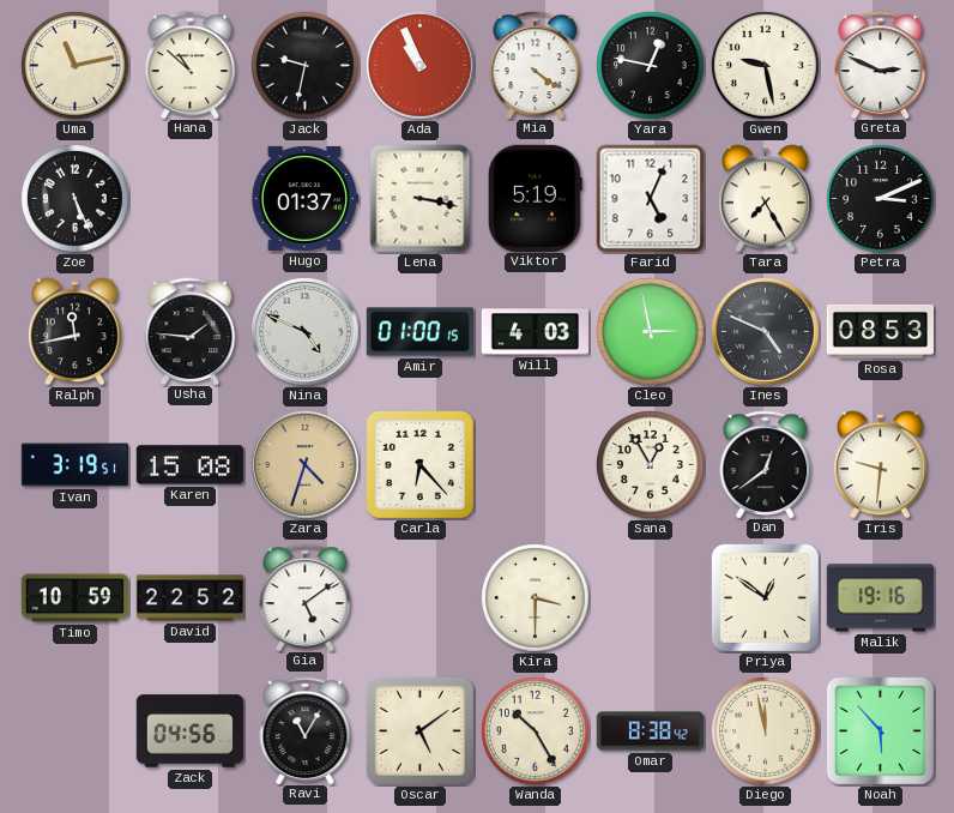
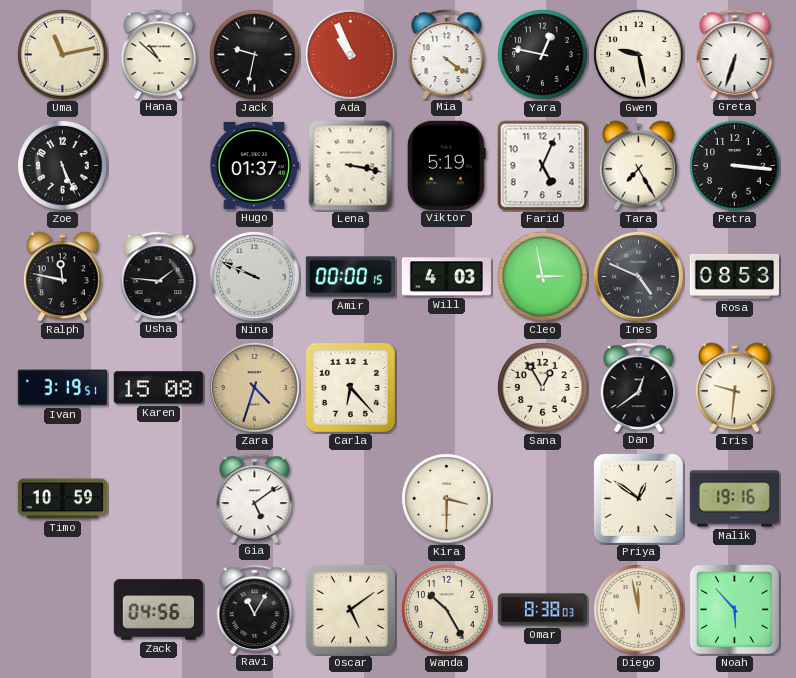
Greta: 2:49 -> 6:33
Petra: 3:11 -> 3:16
Ralph: 11:43 -> 11:47
Nina: 4:49 -> 9:49
Amir: 01:00 -> 00:00
David: 22:52 -> none
Omar: 8:38:42 -> 8:38:03
